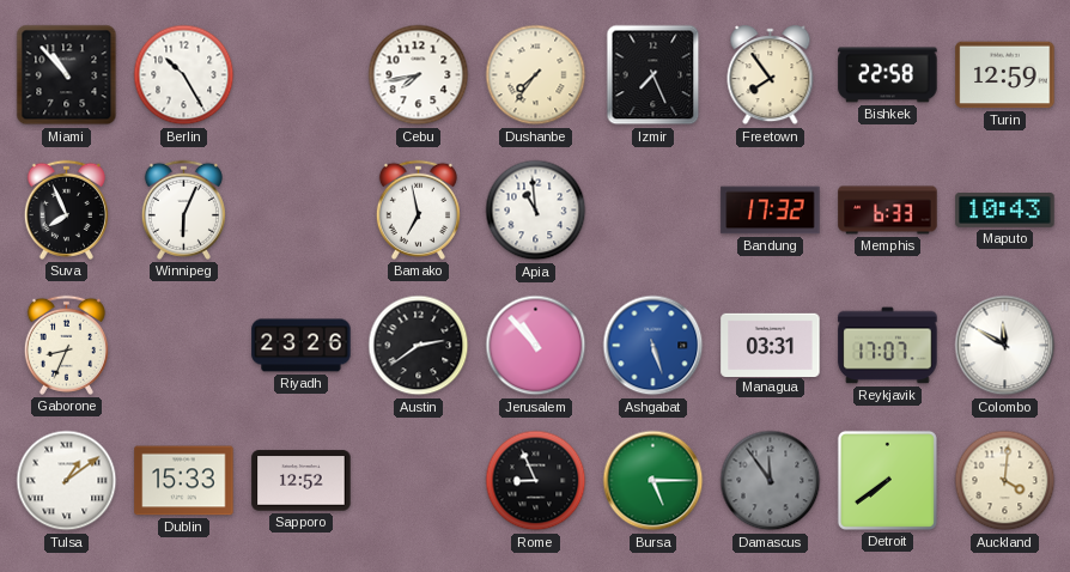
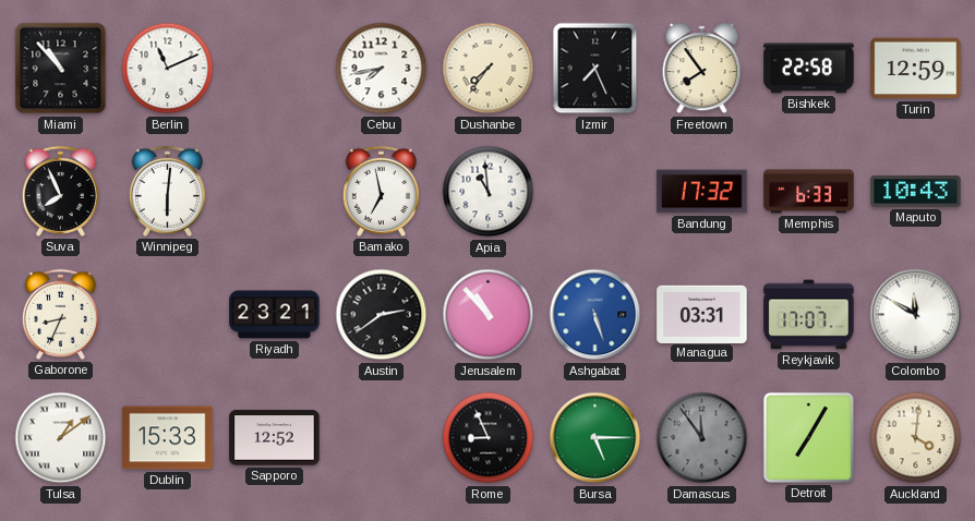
Berlin: 10:25 -> 11:11
Winnipeg: 6:04 -> 6:01
Riyadh: 23:26 -> 23:21
Detroit: 7:39 -> 7:05
